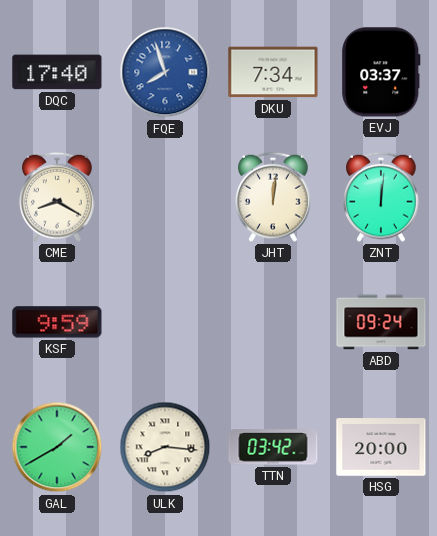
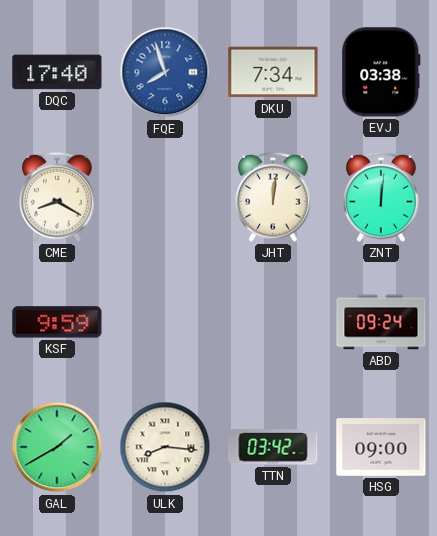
EVJ: 03:37 -> 03:38
HSG: 20:00 -> 09:00
